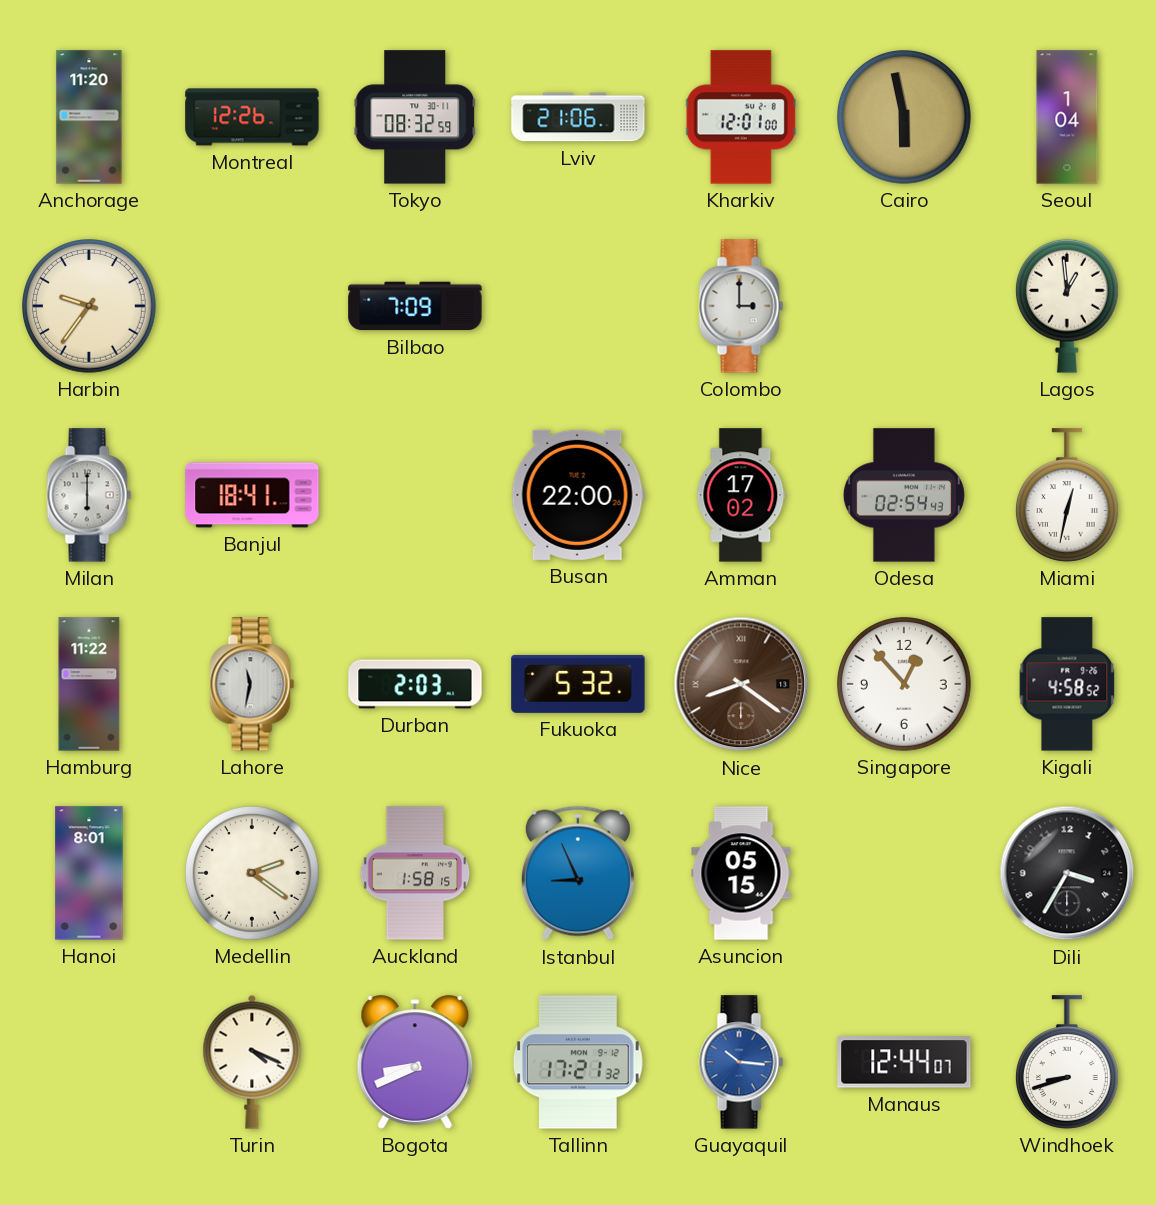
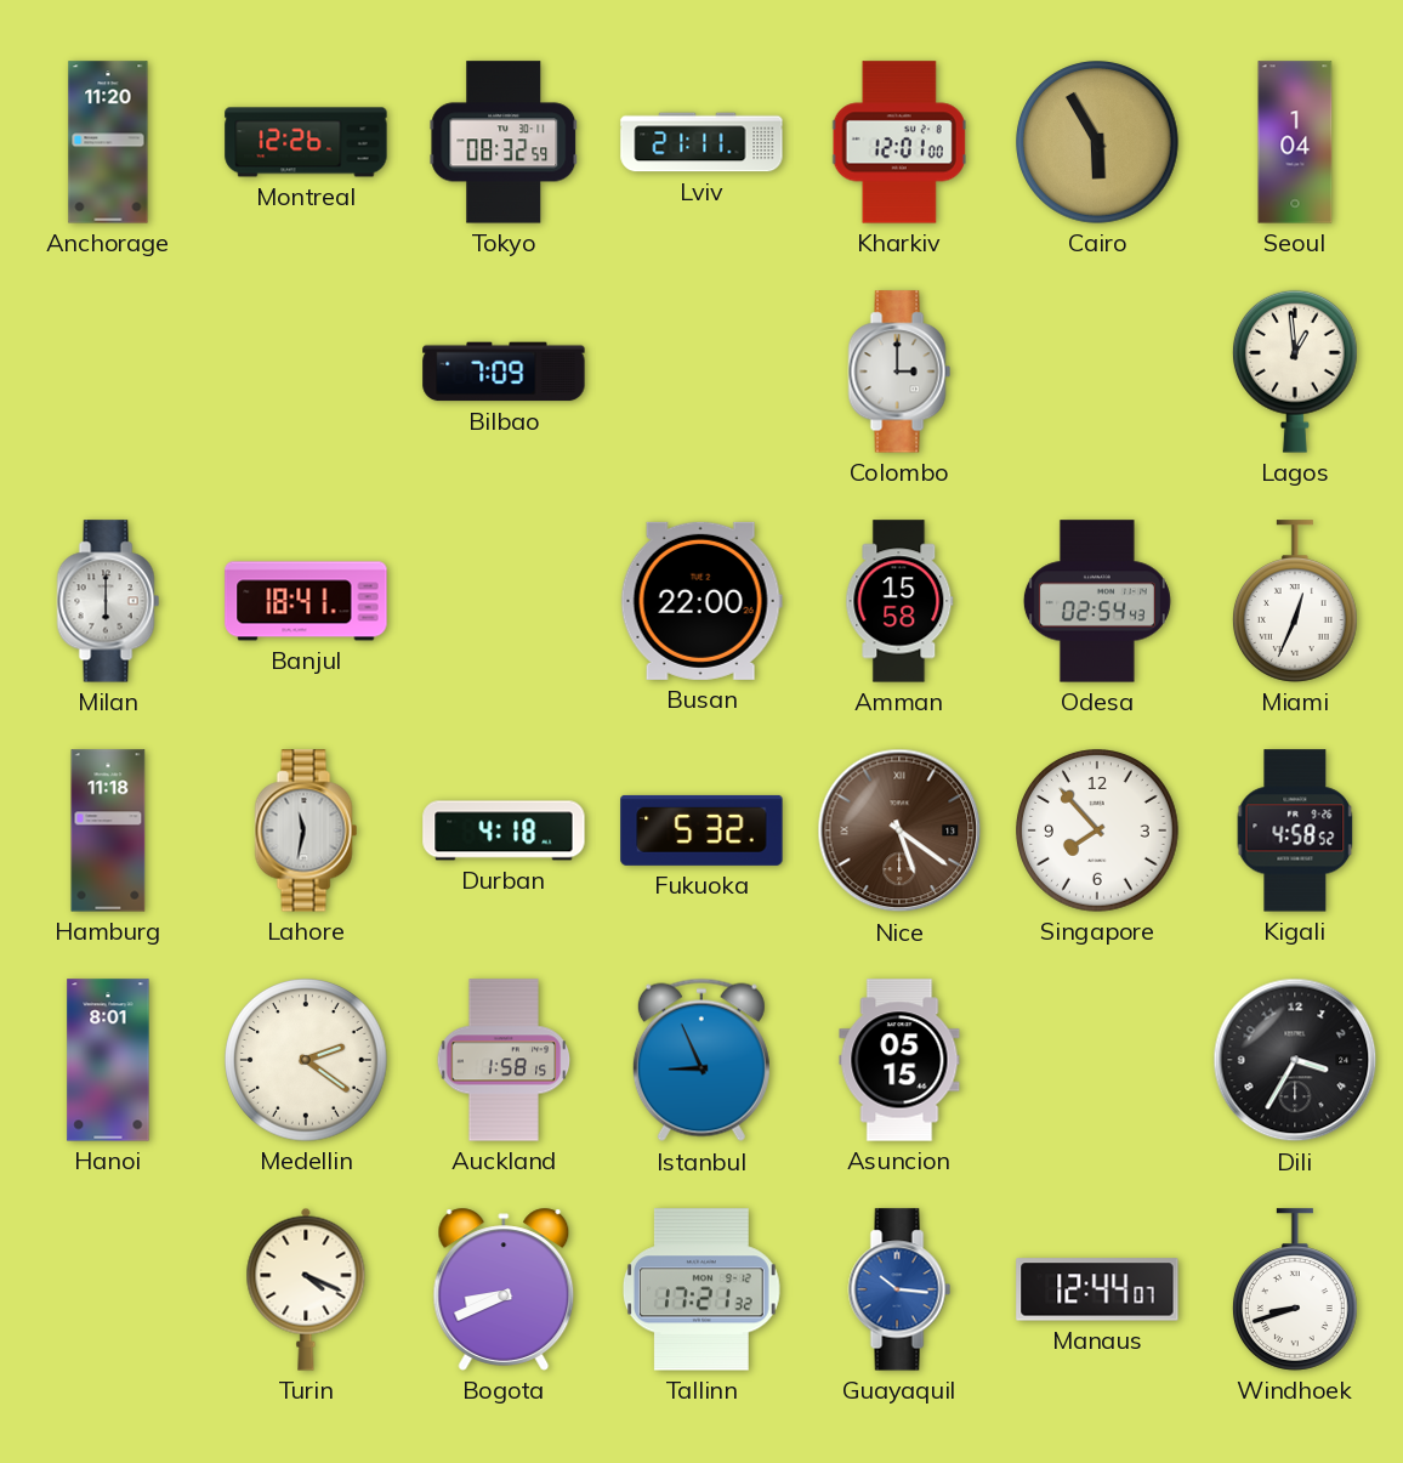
Lviv: 21:06 -> 21:11
Cairo: 5:58 -> 5:55
Harbin: 9:36 -> none
Amman: 17:02 -> 15:58
Miami: 12:32 -> 12:34
Hamburg: 11:22 -> 11:18
Durban: 2:03 -> 4:18
Nice: 8:21 -> 5:21
Singapore: 12:53 -> 7:53
